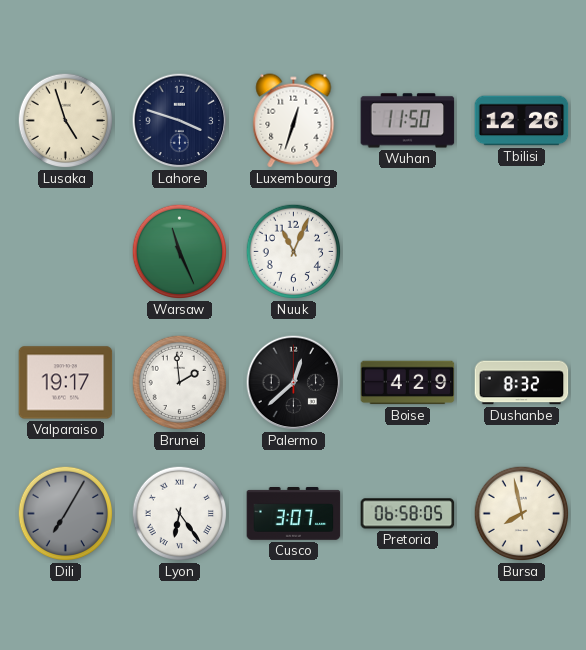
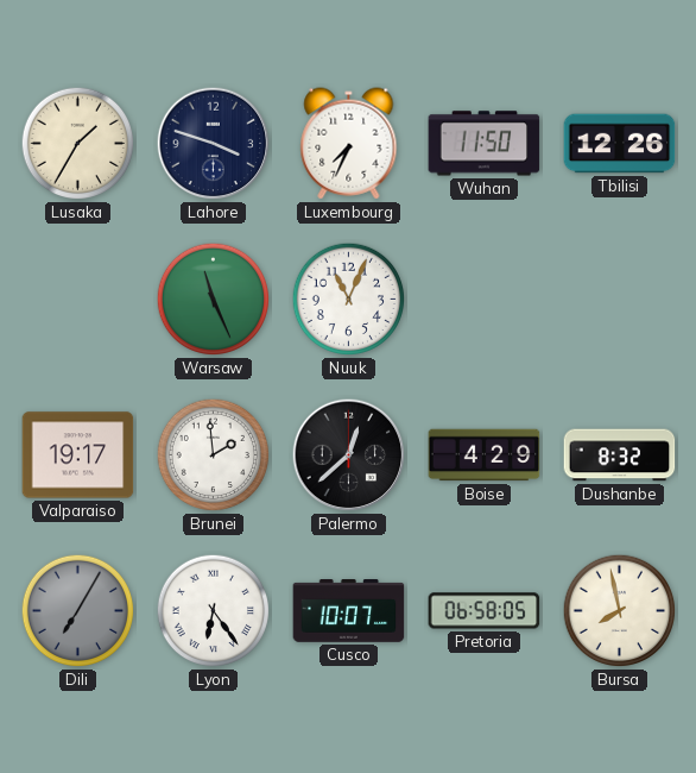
Lusaka: 4:57 -> 1:35
Luxembourg: 12:33 -> 7:34
Cusco: 3:07 -> 10:07
